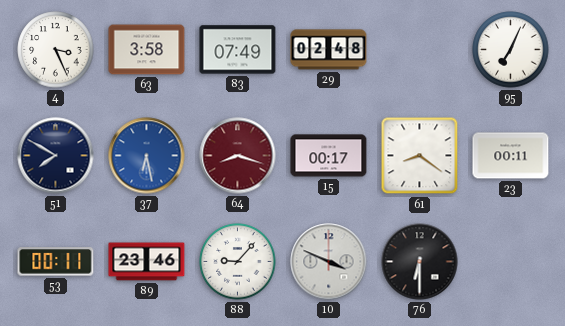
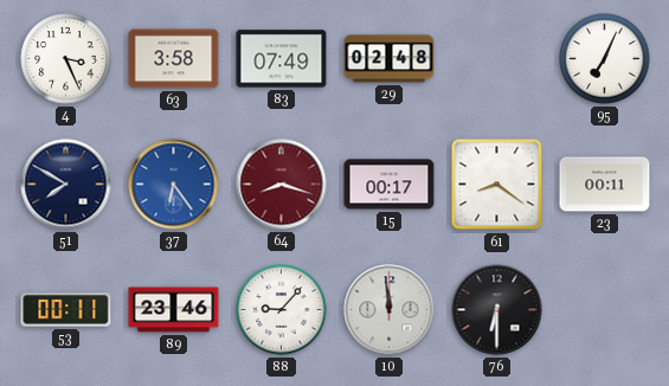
37: 6:28 -> 6:24
10: 3:49 -> 11:59
